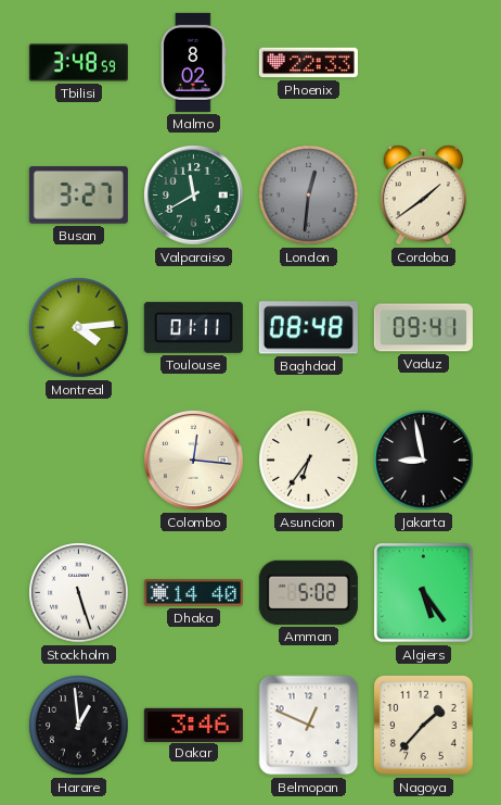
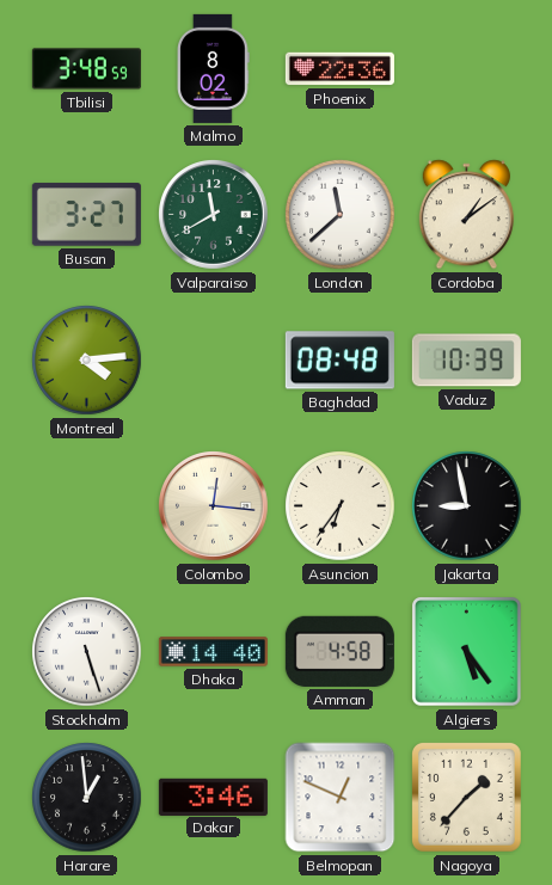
Phoenix: 22:33 -> 22:36
London: 12:31 -> 11:38
London dial: grey -> white
Cordoba: 1:39 -> 1:09
Toulouse: 01:11 -> none
Vaduz: 09:41 -> 10:39
Amman: 5:02 -> 4:58
